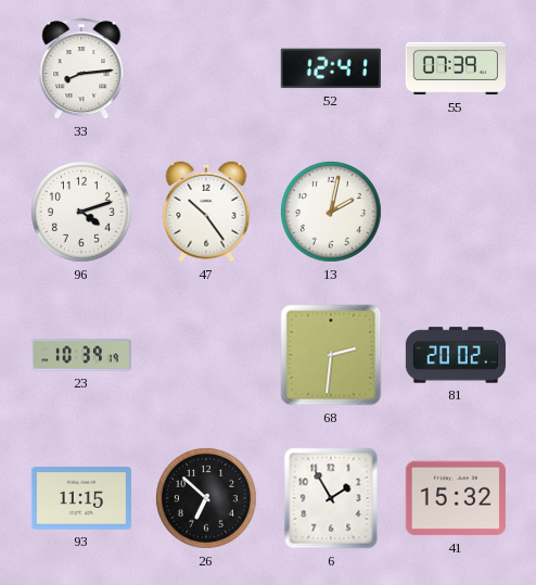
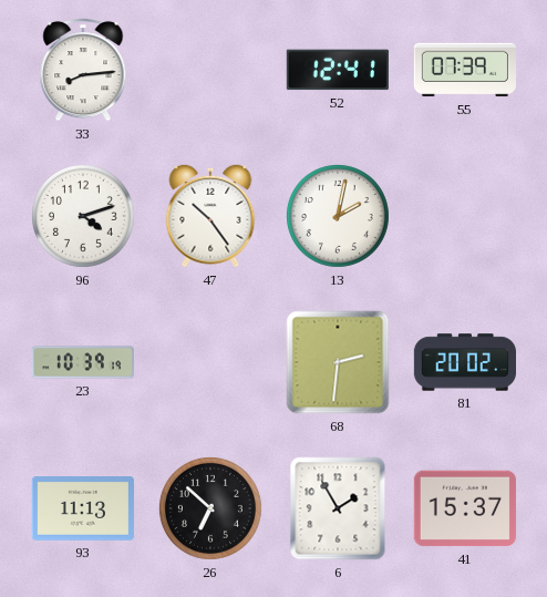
93: 11:15 -> 11:13
41: 15:32 -> 15:37
